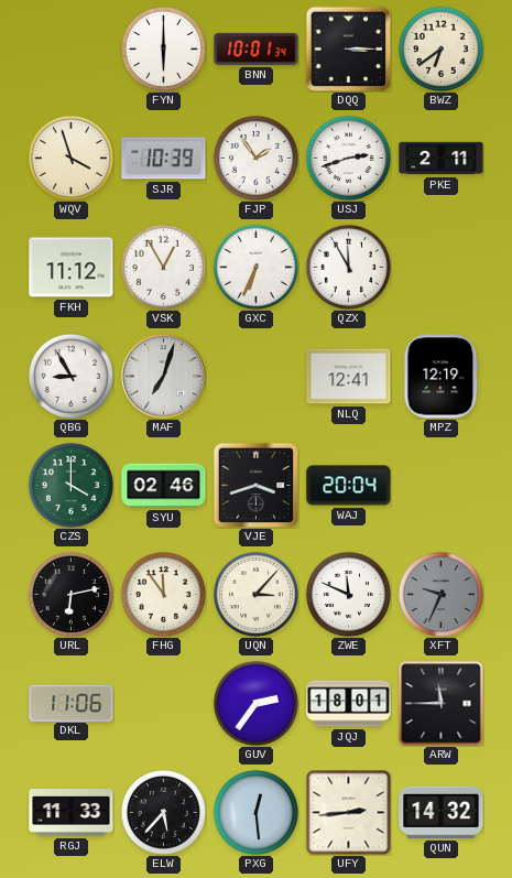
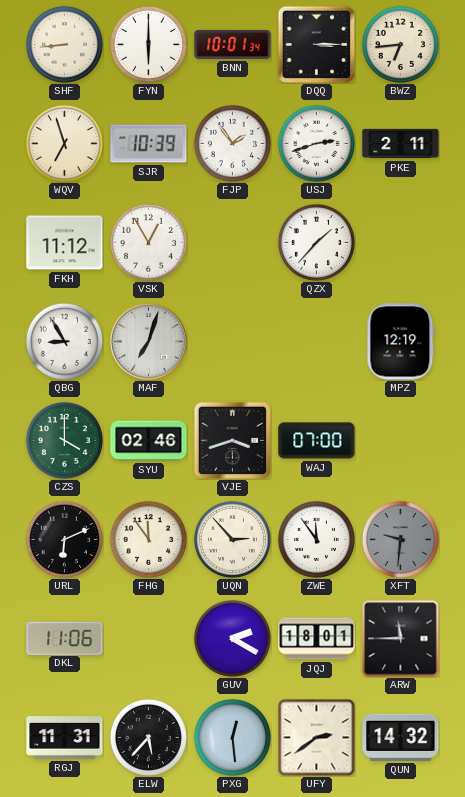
SHF: none -> 8:44
BWZ: 6:39 -> 6:44
WQV: 3:57 -> 6:57
GXC: 6:34 -> none
QZX: 11:55 -> 1:37
NLQ: 12:41 -> none
WAJ: 20:04 -> 07:00
URL: 6:13 -> 6:11
UQN: 3:07 -> 2:53
ZWE: 11:49 -> 11:54
XFT: 9:34 -> 9:31
GUV: 2:36 -> 2:20
RGJ: 11:33 -> 11:31
UFY: 2:44 -> 2:39
